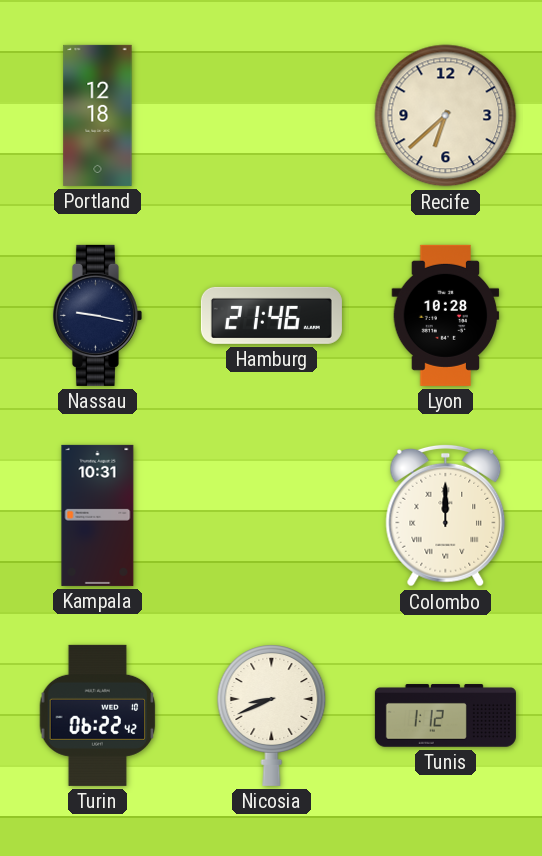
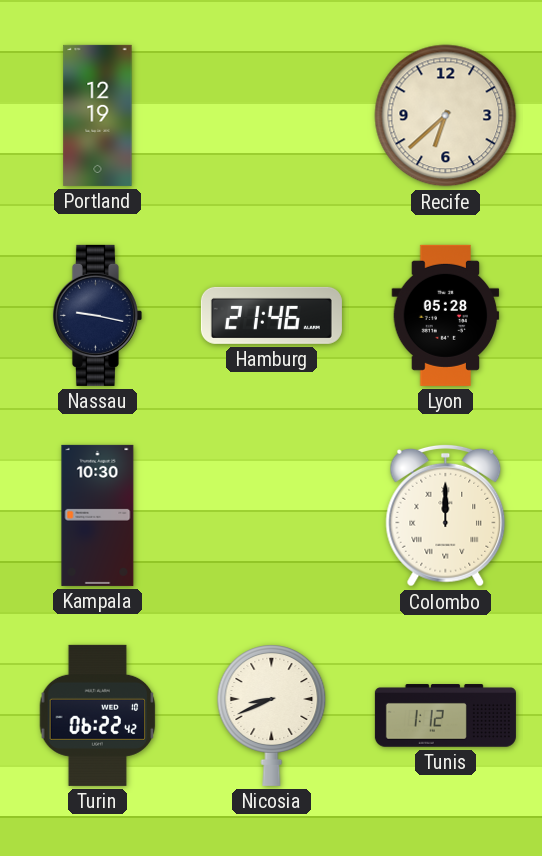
Portland: 12:18 -> 12:19
Lyon: 10:28 -> 05:28
Kampala: 10:31 -> 10:30
